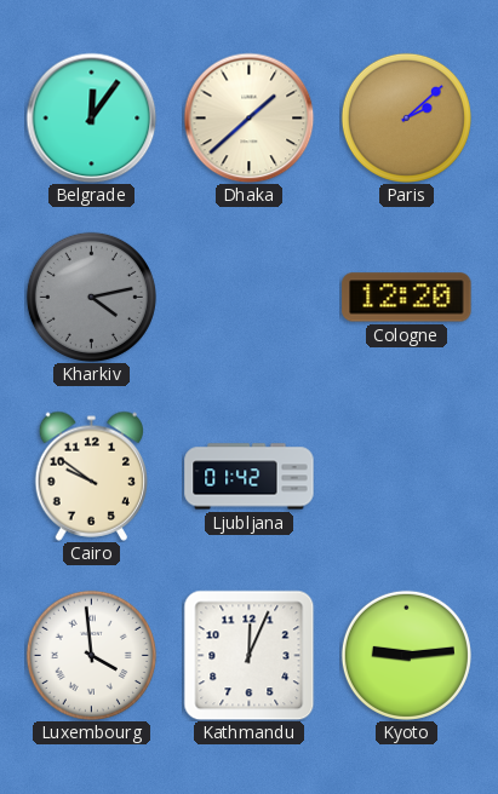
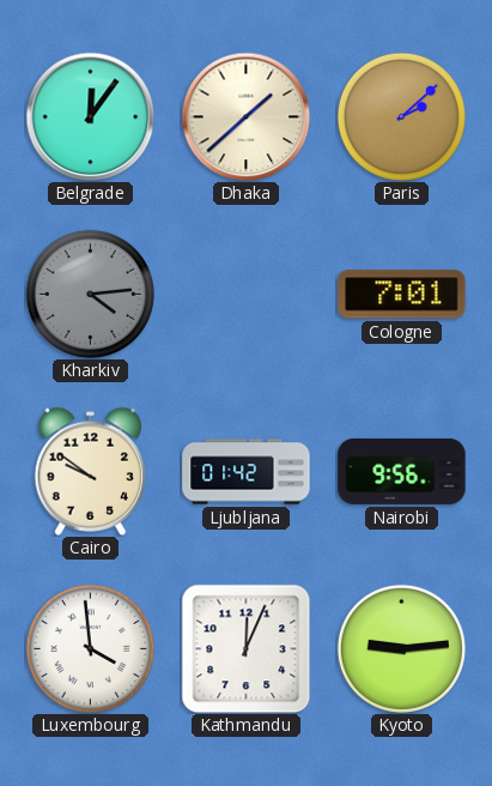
Kharkiv: 4:13 -> 4:14
Cologne: 12:20 -> 7:01
Nairobi: none -> 9:56
